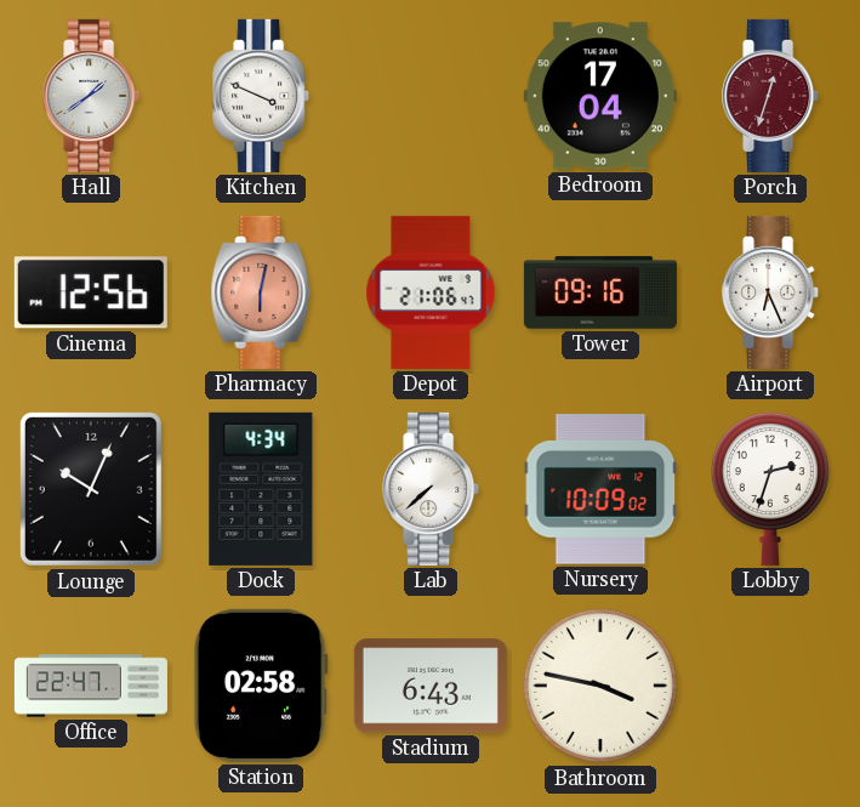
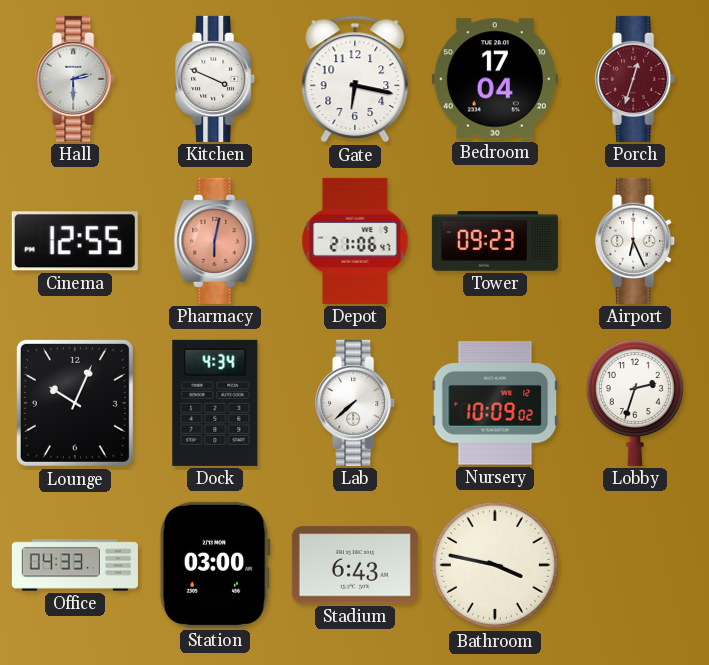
Hall: 1:39 -> 2:30
Gate: none -> 6:17
Cinema: 12:56 -> 12:55
Tower: 09:16 -> 09:23
Office: 22:47 -> 04:33
Station: 02:58 -> 03:00
